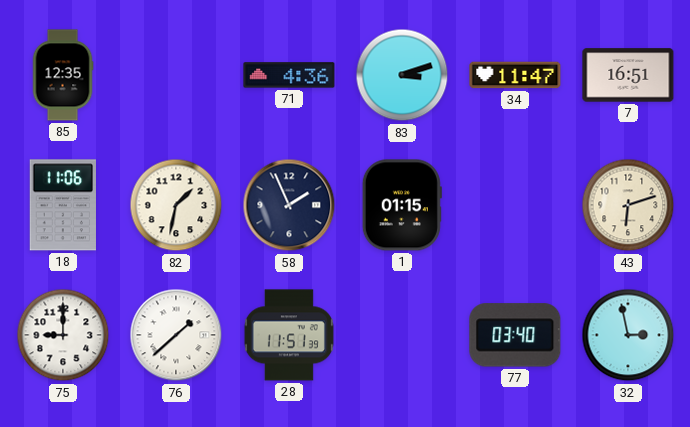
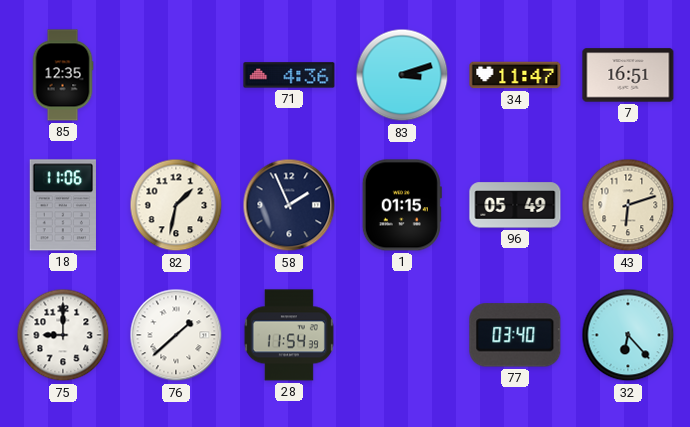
96: none -> 05:49
28: 11:51 -> 11:54
32: 2:58 -> 6:23
